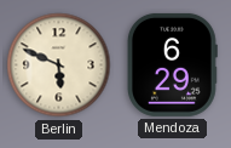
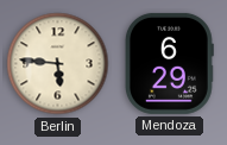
Berlin: 5:49 -> 5:46
